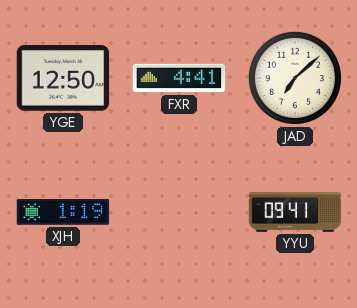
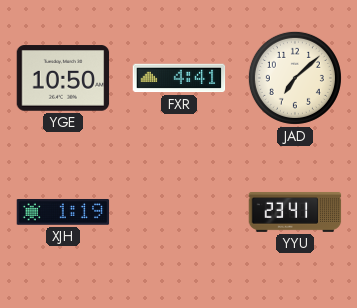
YGE: 12:50 -> 10:50
YYU: 09:41 -> 23:41
